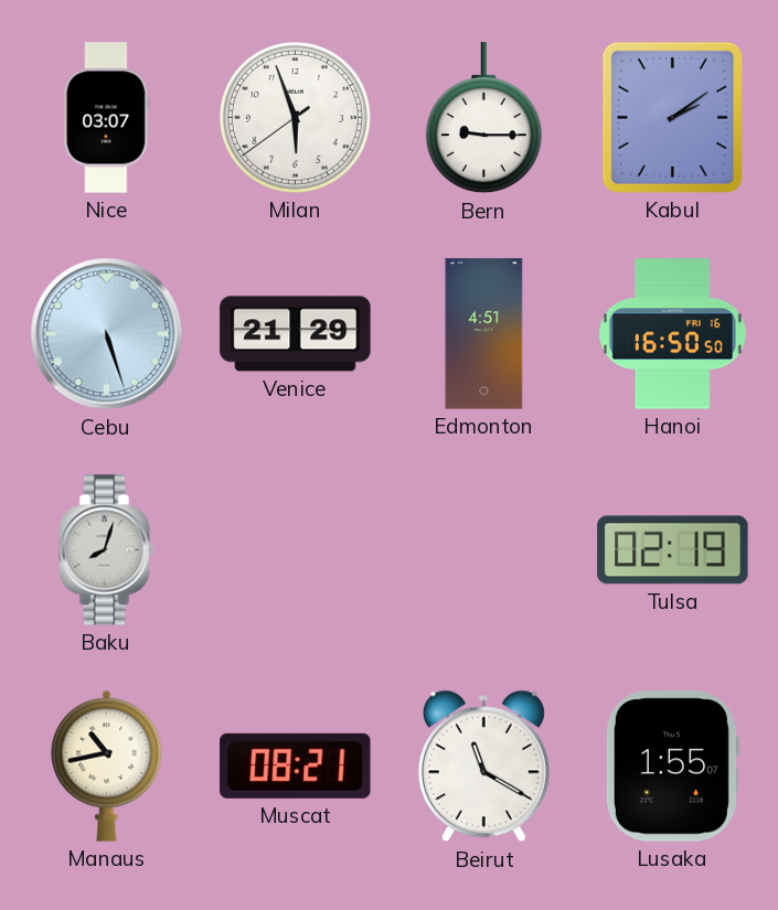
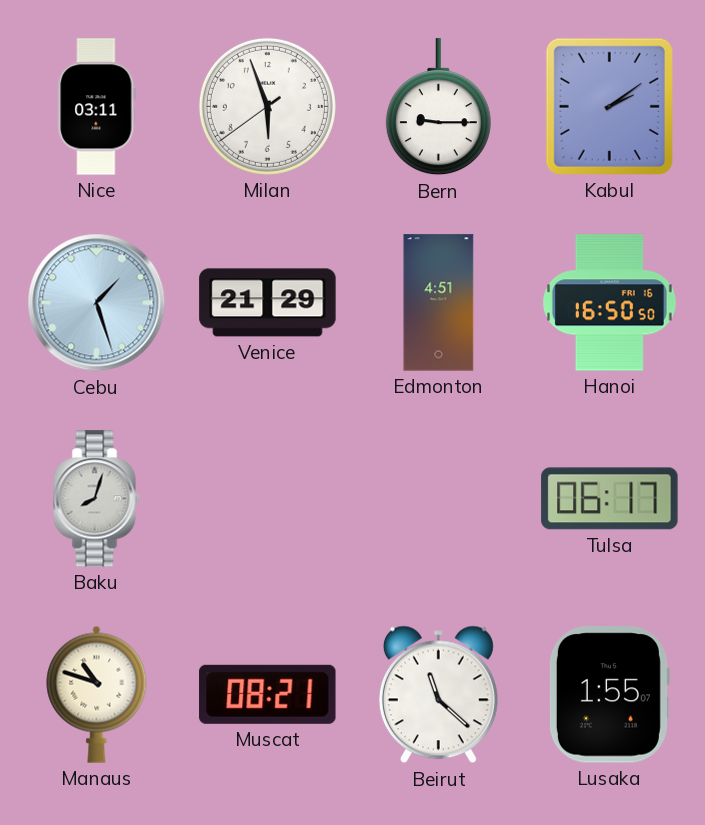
Nice: 03:07 -> 03:11
Cebu: 5:27 -> 1:27
Tulsa: 02:19 -> 06:17
Manaus: 10:43 -> 10:48
Beirut: 11:20 -> 11:22
